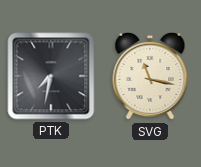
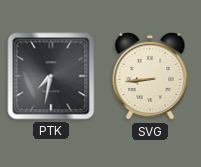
SVG: 11:17 -> 8:44
